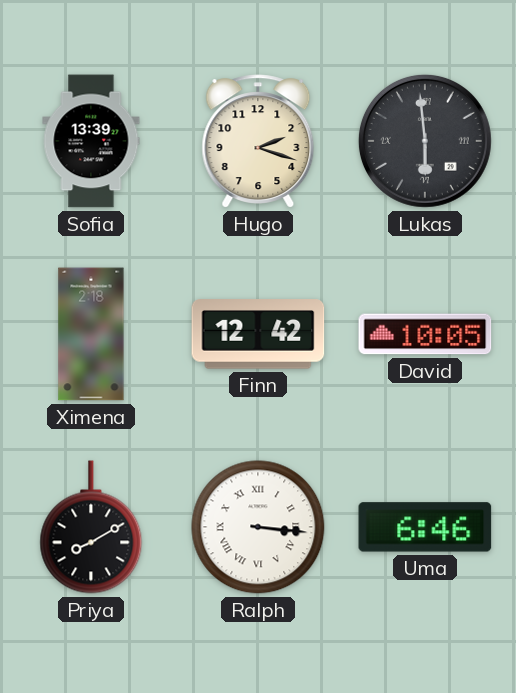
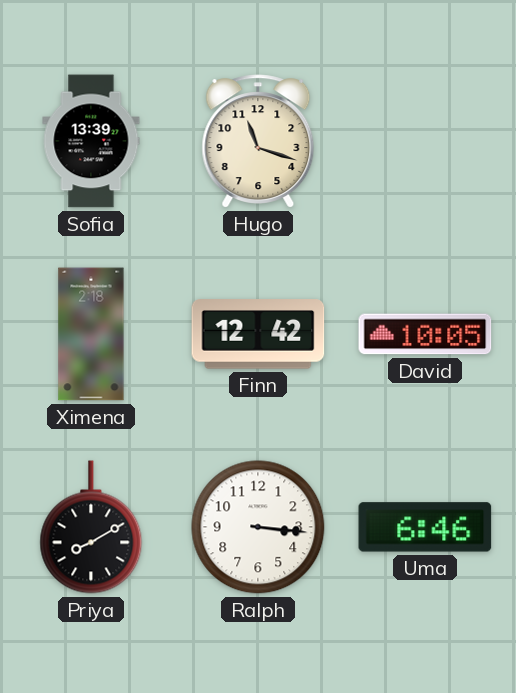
Hugo: 2:18 -> 11:18
Lukas: 5:59 -> none
Ralph numerals: Roman -> Arabic
